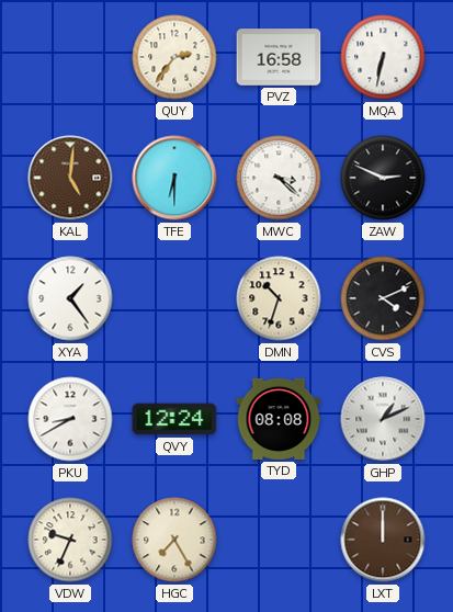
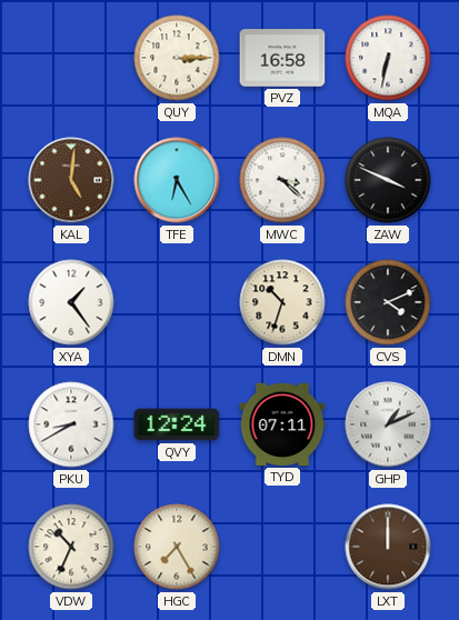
QUY: 2:36 -> 3:15
TFE: 6:30 -> 6:25
ZAW: 2:49 -> 3:49
TYD: 08:08 -> 07:11
VDW: 9:34 -> 10:34
